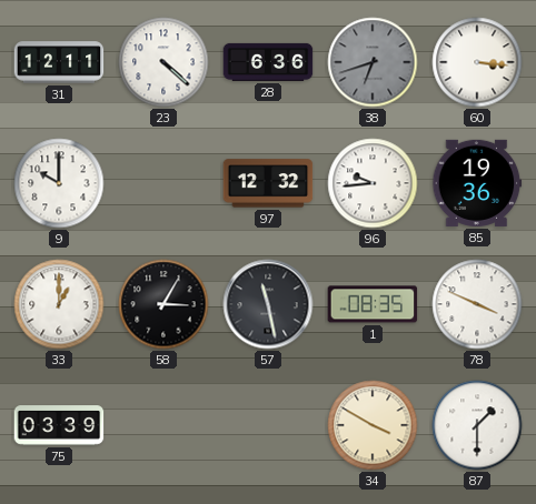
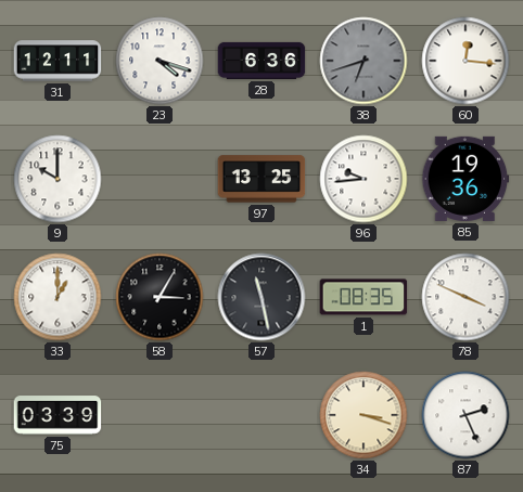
23: 4:22 -> 4:18
60: 3:16 -> 12:16
97: 12:32 -> 13:25
34: 3:50 -> 3:18
87: 1:30 -> 2:26
